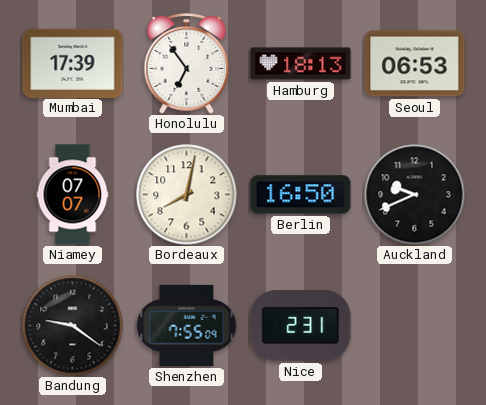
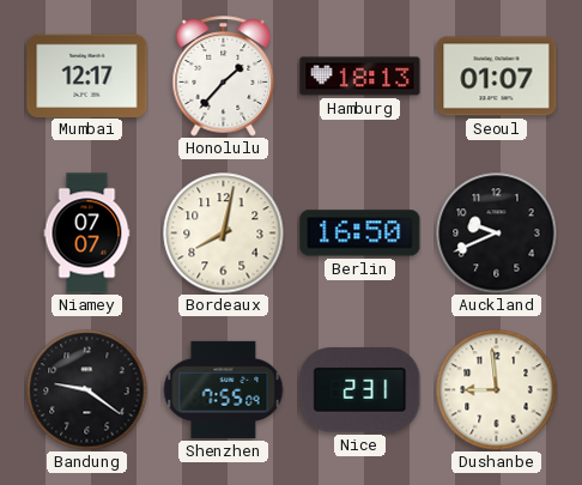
Mumbai: 17:39 -> 12:17
Honolulu: 6:54 -> 1:37
Seoul: 06:53 -> 01:07
Dushanbe: none -> 8:59
